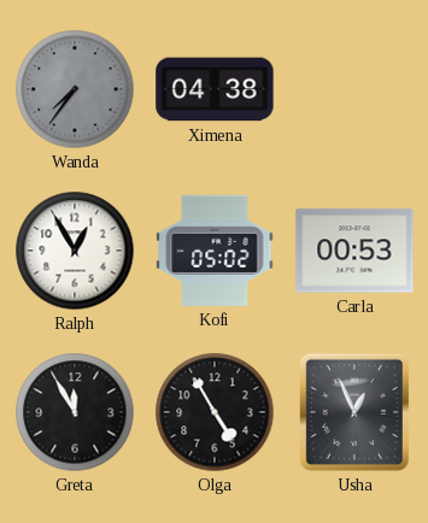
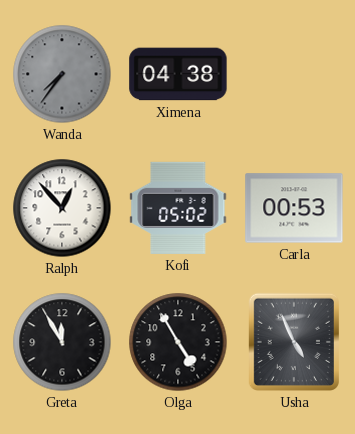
Ralph: 12:55 -> 12:53
Usha: 12:56 -> 4:56
